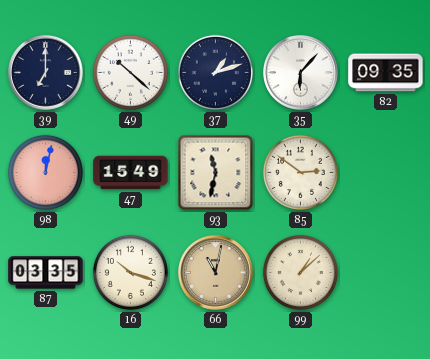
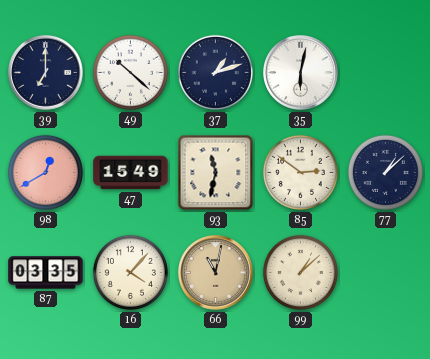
35: 6:07 -> 6:02
82: 09:35 -> none
98: 12:02 -> 12:40
77: none -> 1:08
16: 10:18 -> 4:07
